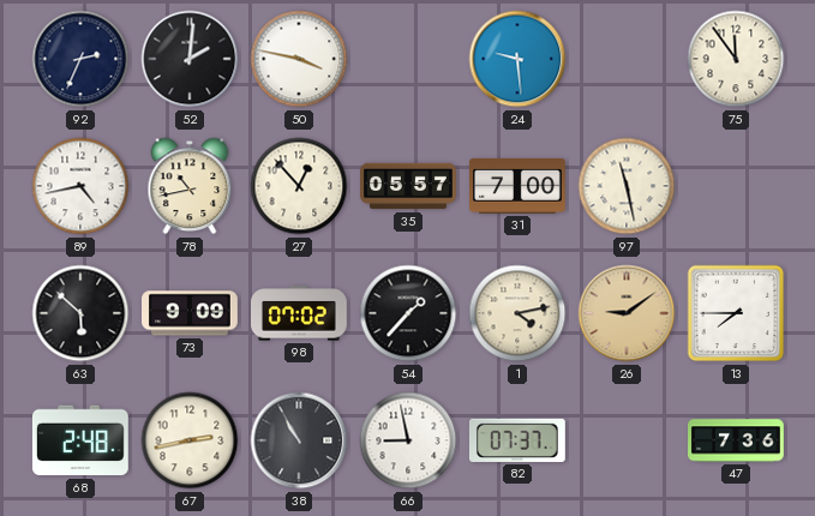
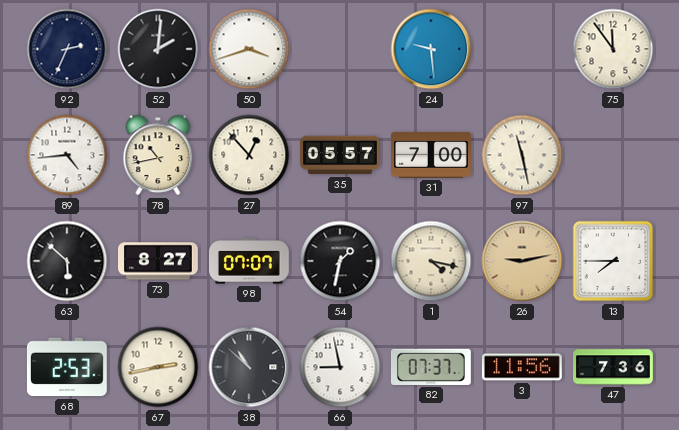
50: 3:47 -> 3:42
89: 4:43 -> 4:44
73: 9:09 -> 8:27
98: 07:02 -> 07:07
54: 1:37 -> 1:32
1: 4:13 -> 4:17
26: 9:09 -> 9:13
68: 2:48 -> 2:53
38: 10:55 -> 10:52
3: none -> 11:56
